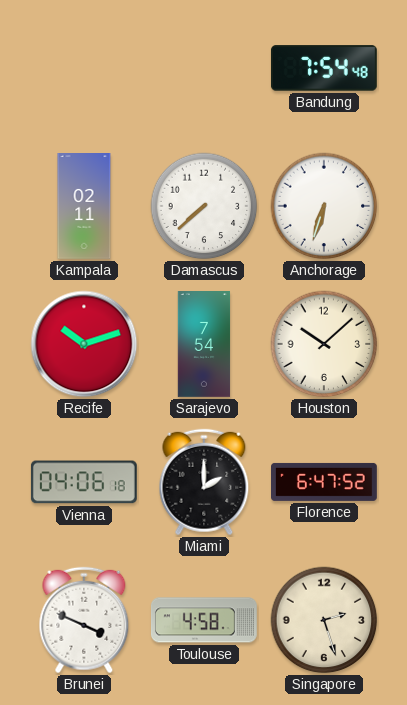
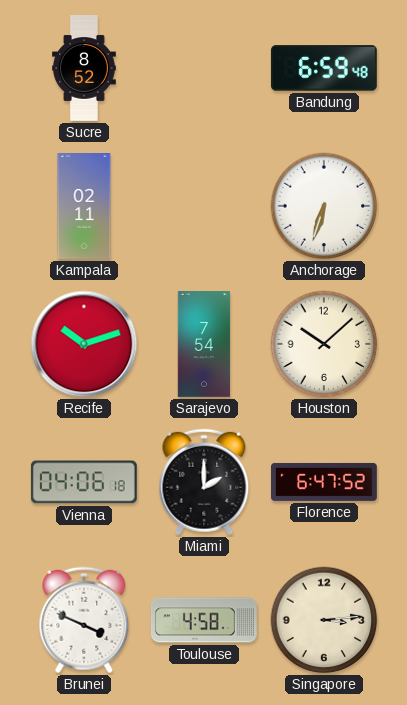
Sucre: none -> 8:52
Bandung: 7:54 -> 6:59
Damascus: 7:38 -> none
Singapore: 2:27 -> 3:14
